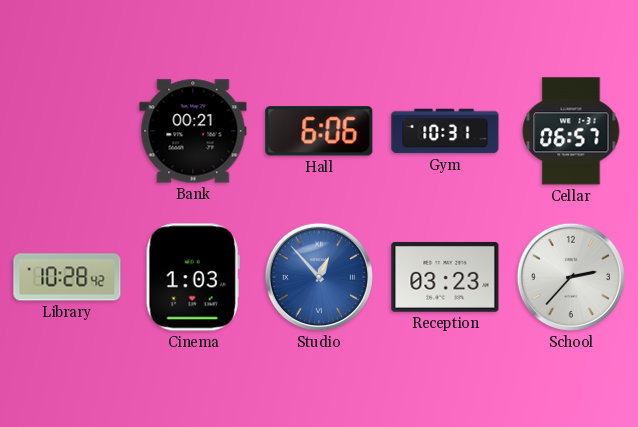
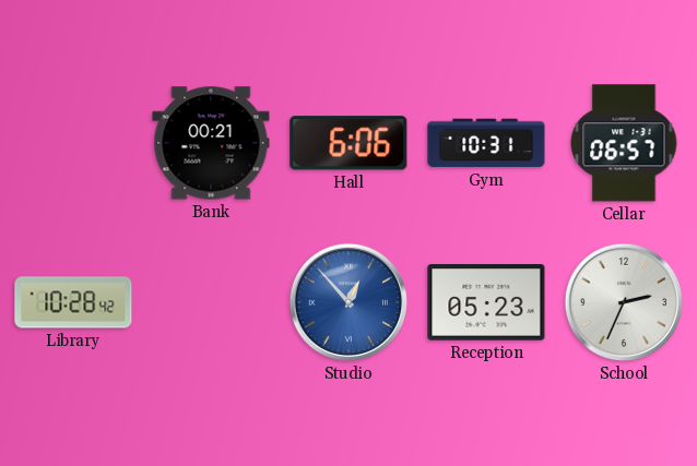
Cinema: 1:03 -> none
Reception: 03:23 -> 05:23
School: 2:37 -> 2:34
